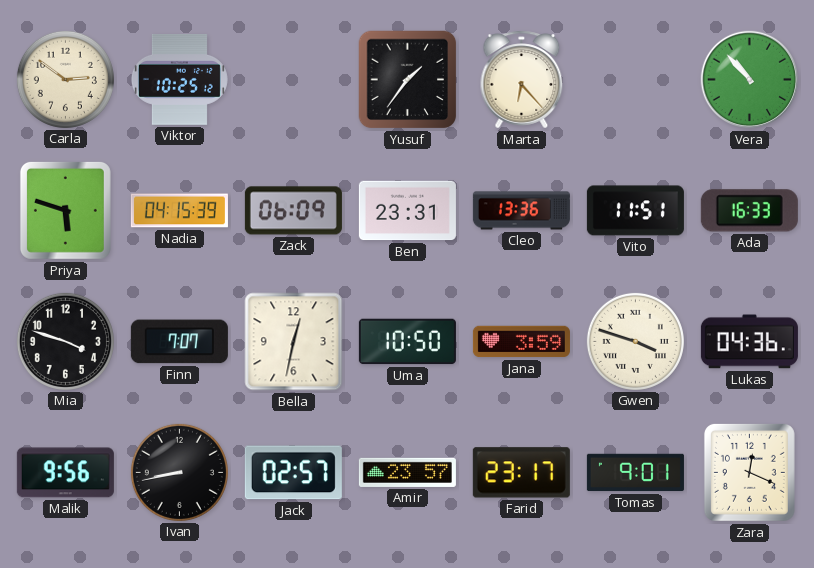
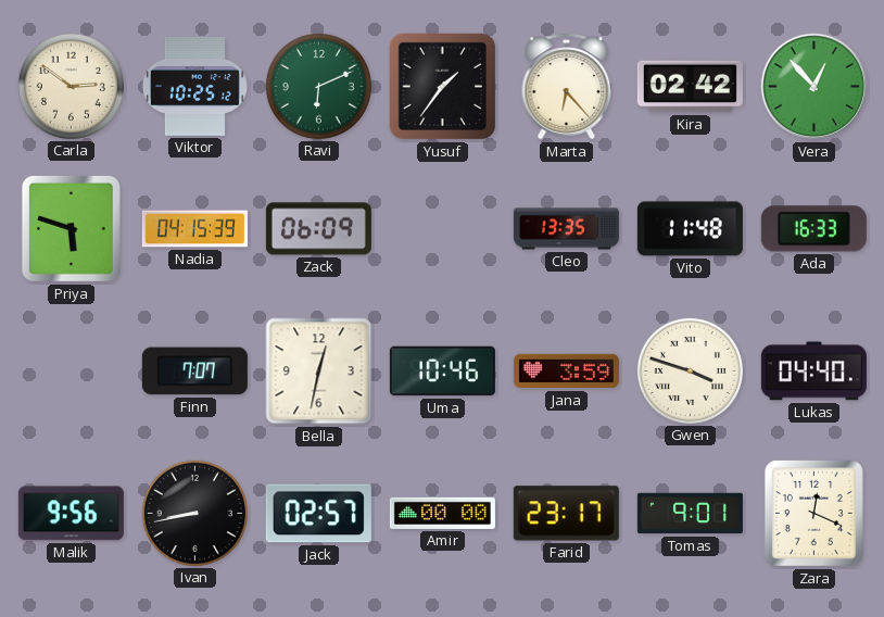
Ravi: none -> 6:11
Kira: none -> 02:42
Vera: 10:53 -> 12:53
Ben: 23:31 -> none
Cleo: 13:36 -> 13:35
Vito: 11:51 -> 11:48
Mia: 3:48 -> none
Uma: 10:50 -> 10:46
Lukas: 04:36 -> 04:40
Amir: 23:57 -> 00:00
